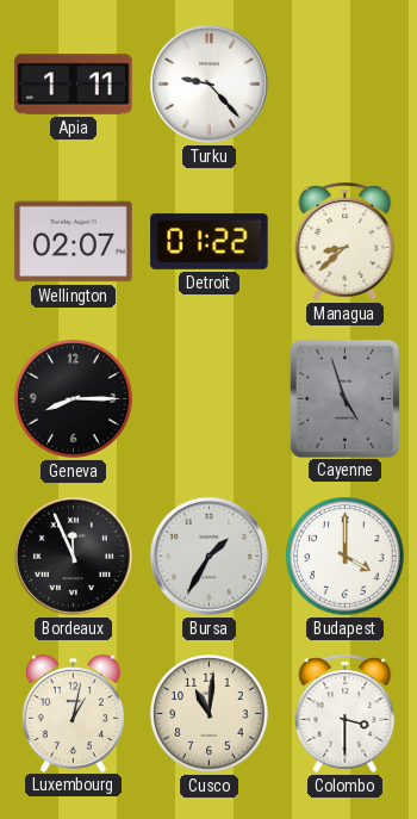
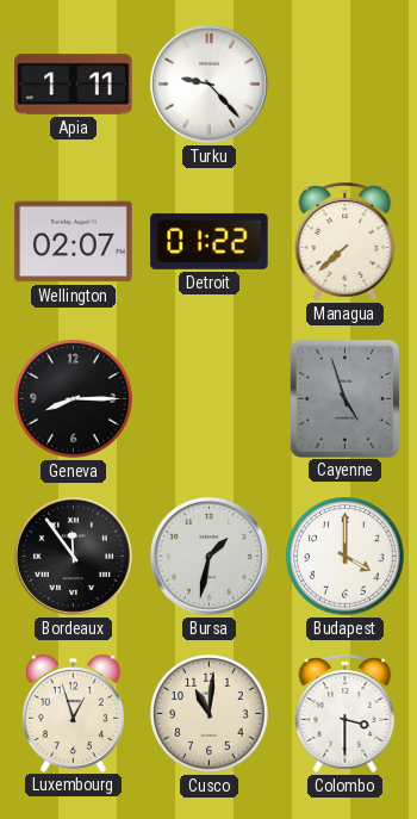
Managua: 8:38 -> 7:38
Bordeaux: 11:56 -> 11:54
Bursa: 1:35 -> 1:32
Luxembourg: 1:02 -> 12:57
